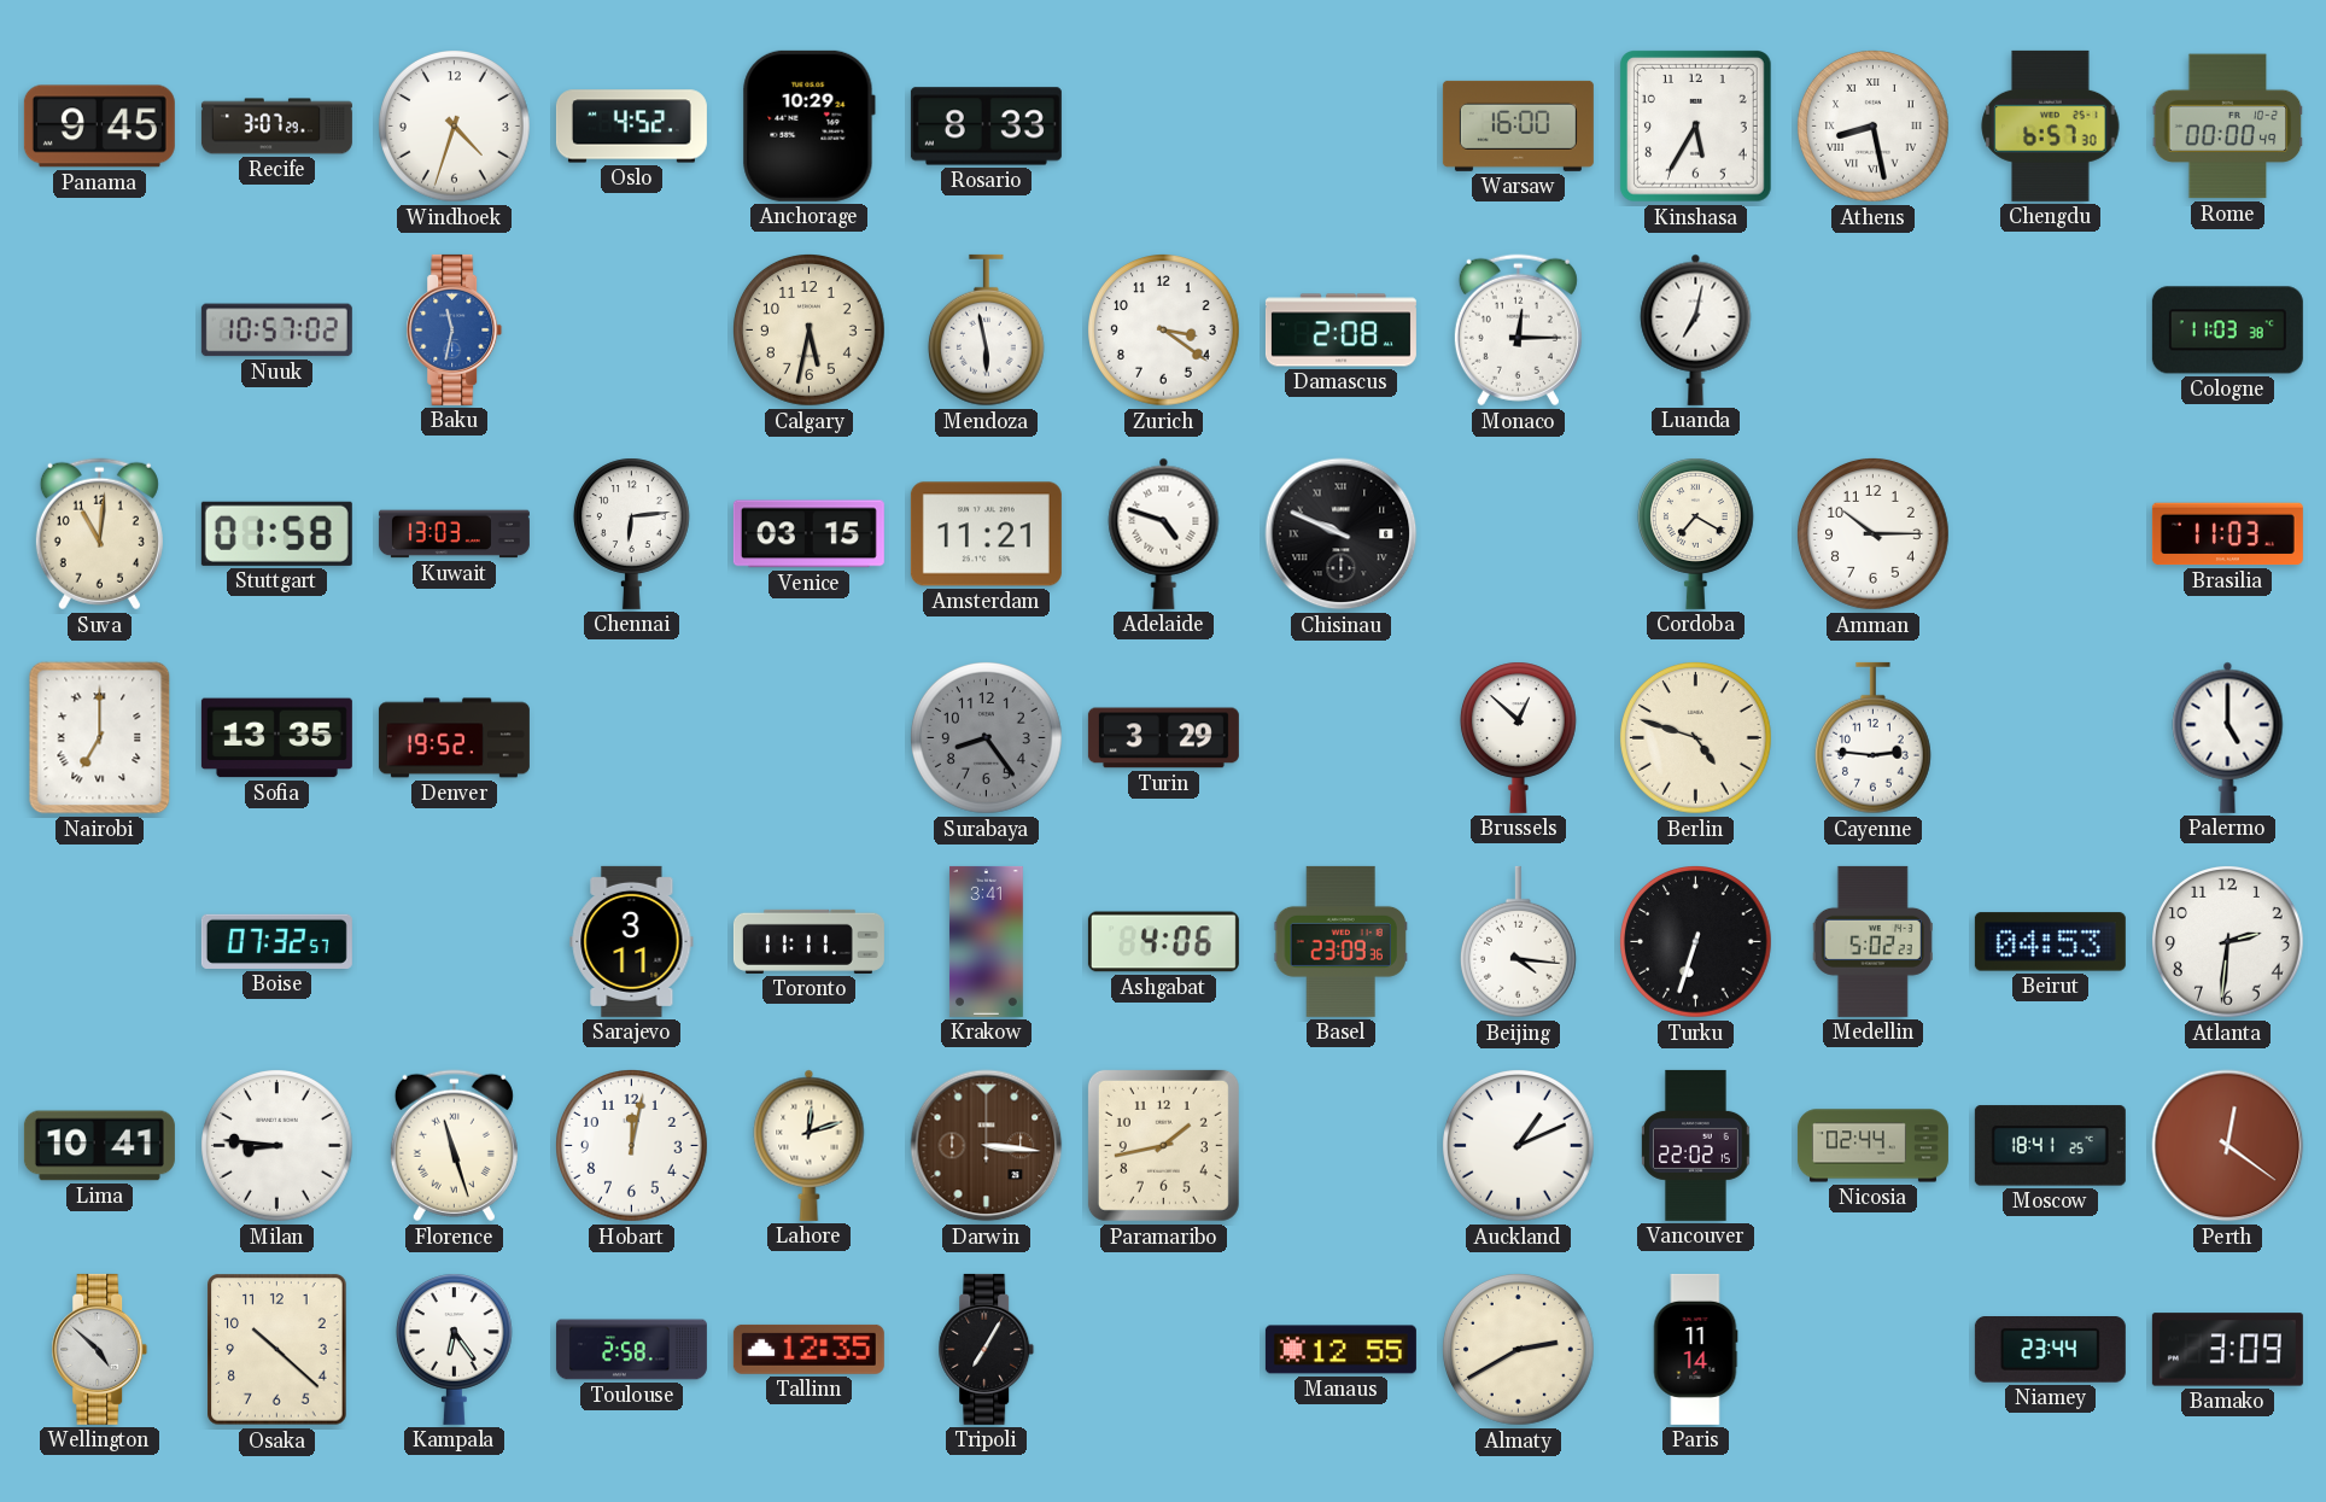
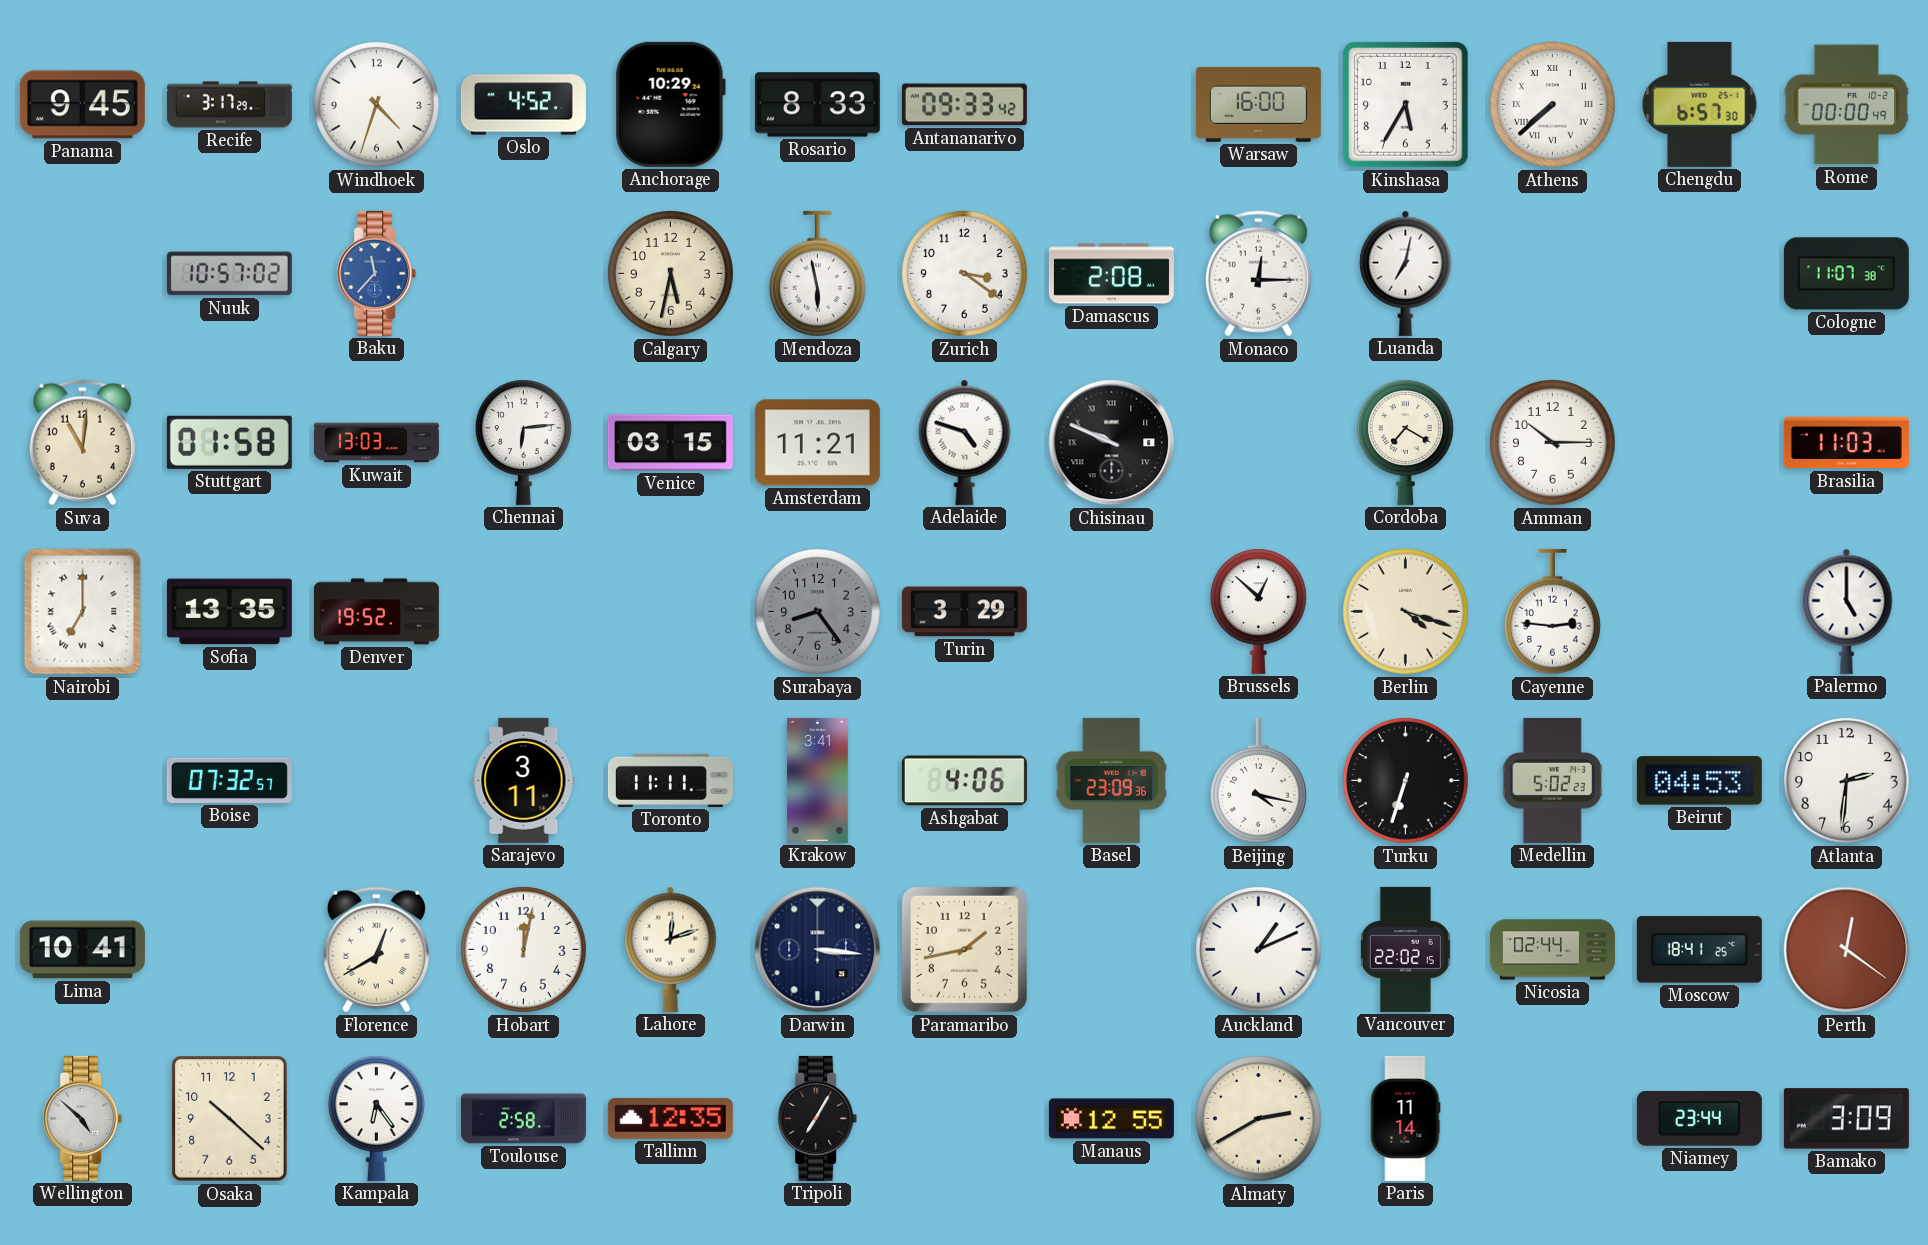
Recife: 3:07 -> 3:17
Antananarivo: none -> 09:33
Athens: 8:28 -> 7:38
Baku: 11:32 -> 11:37
Cologne: 11:03 -> 11:07
Berlin: 4:48 -> 4:18
Beijing: 4:16 -> 4:17
Milan: 8:46 -> none
Florence: 11:27 -> 12:40
Darwin dial: brown -> navy
